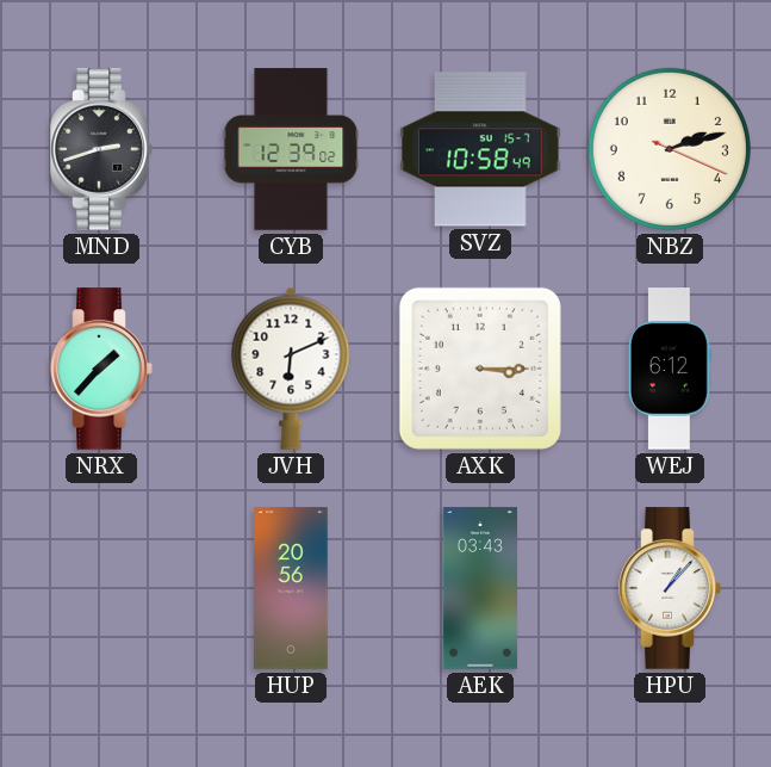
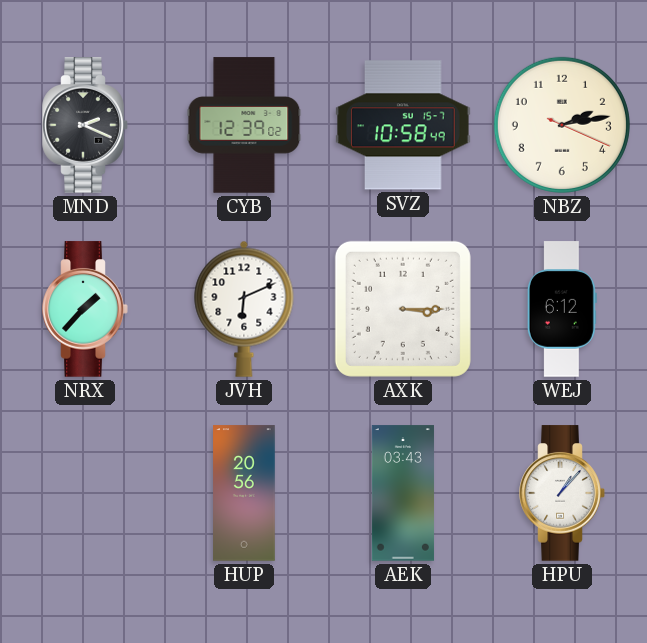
MND: 2:42 -> 2:19
NBZ: 2:12 -> 2:13
